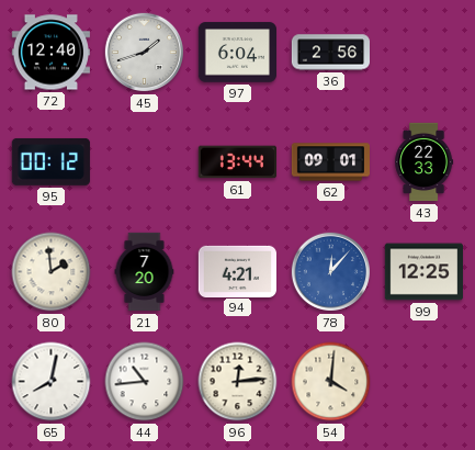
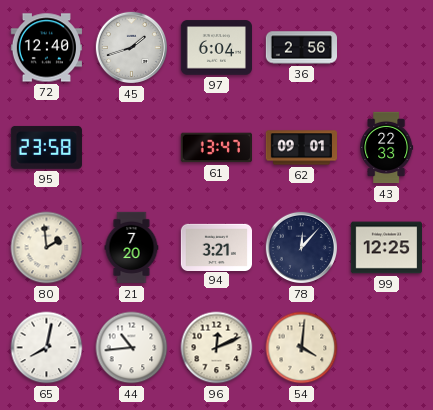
95: 00:12 -> 23:58
61: 13:44 -> 13:47
94: 4:21 -> 3:21
78 dial: blue -> navy
96: 12:14 -> 12:11
